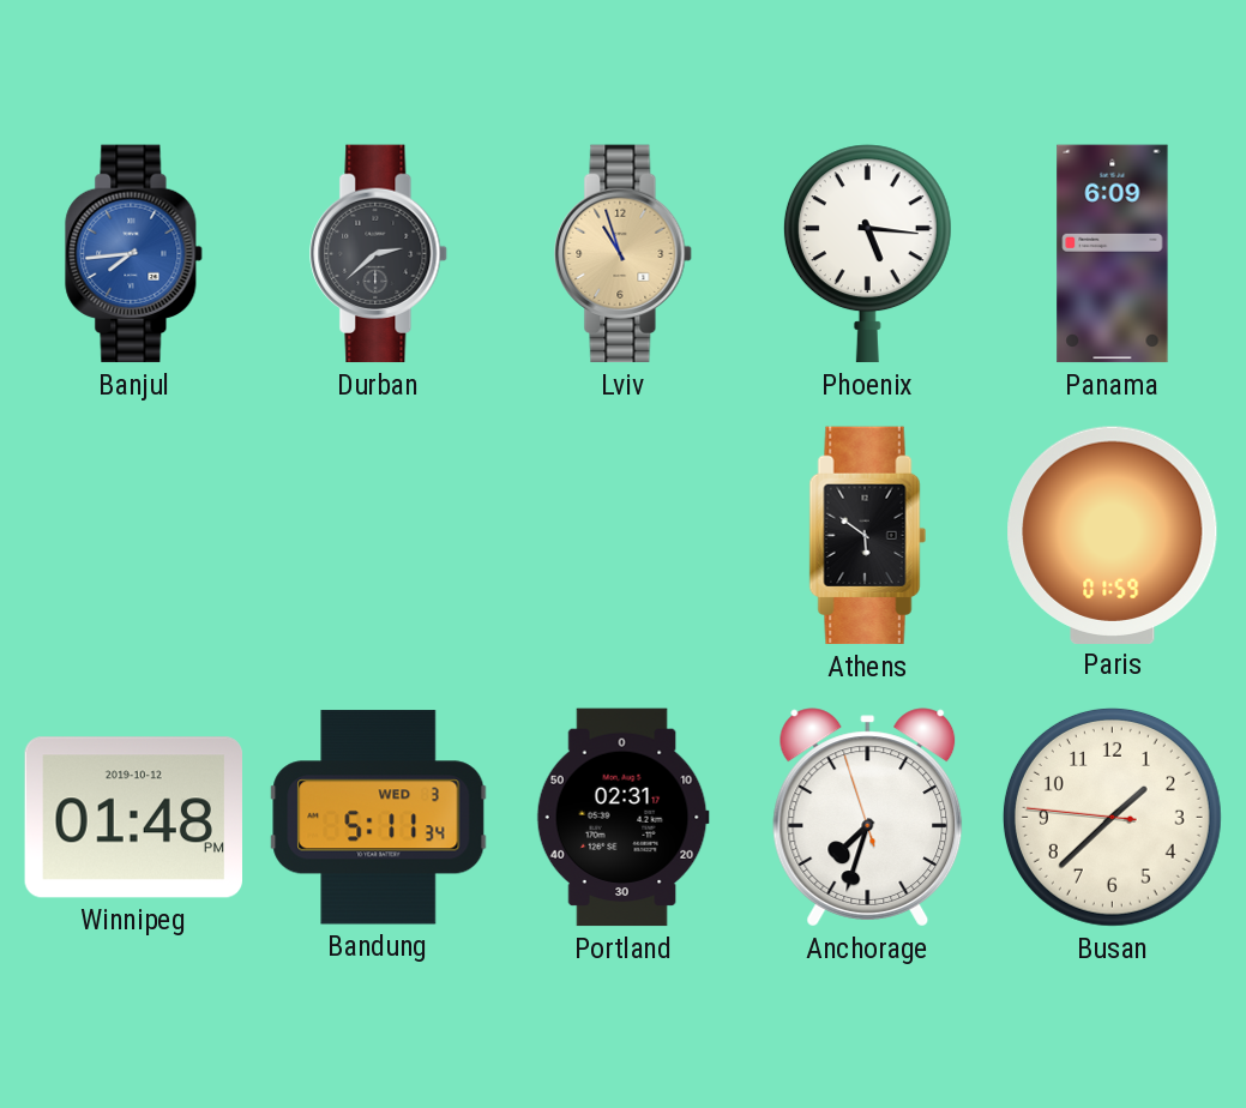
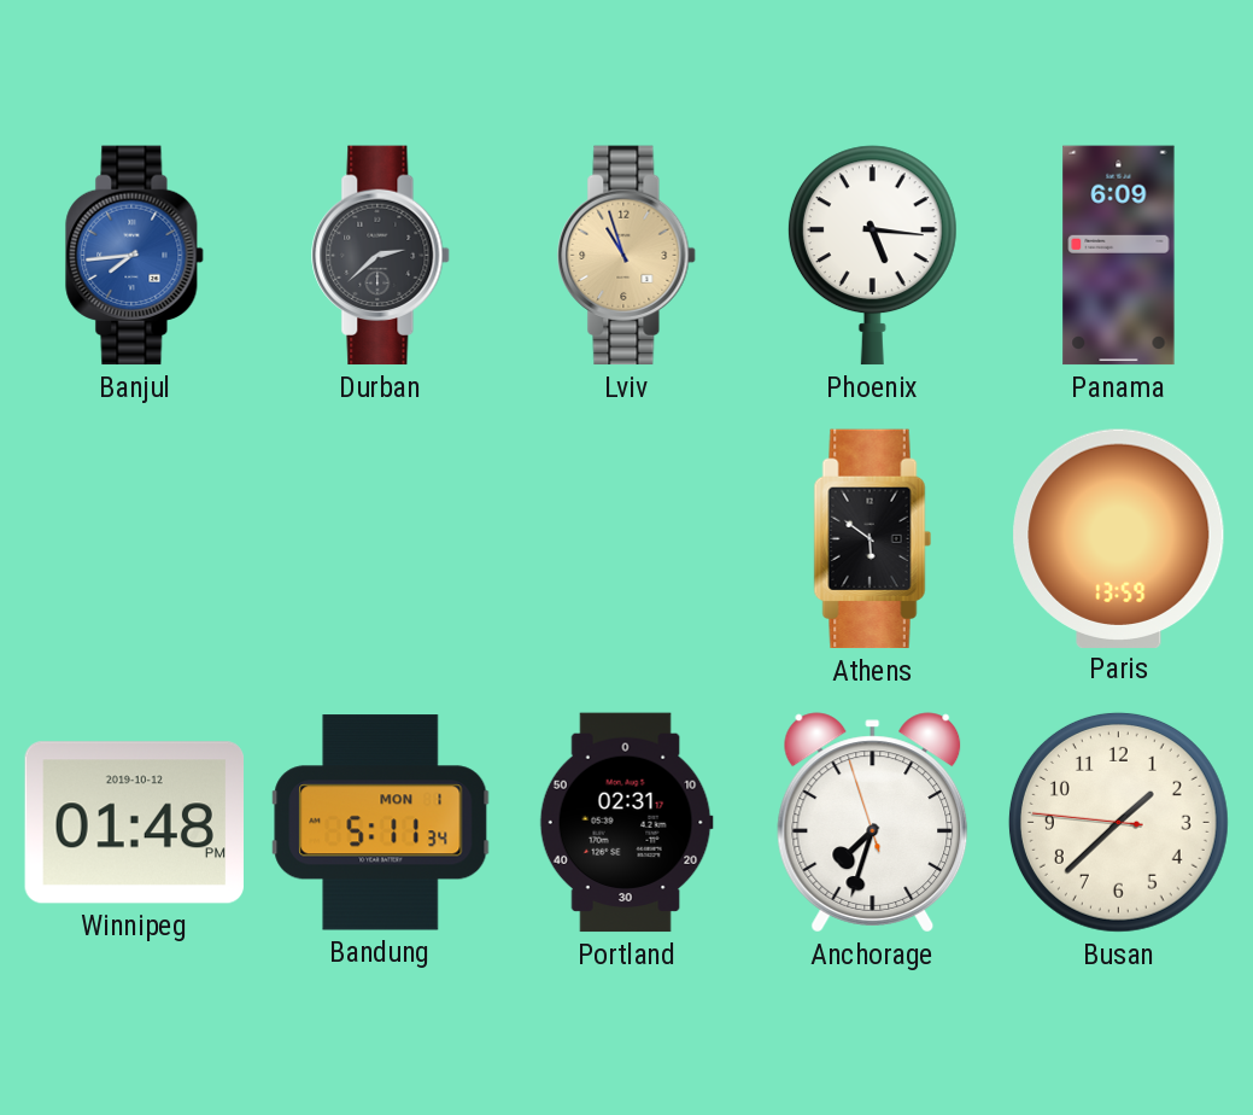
Paris: 01:59 -> 13:59
Bandung date: WED 3 -> MON 1
